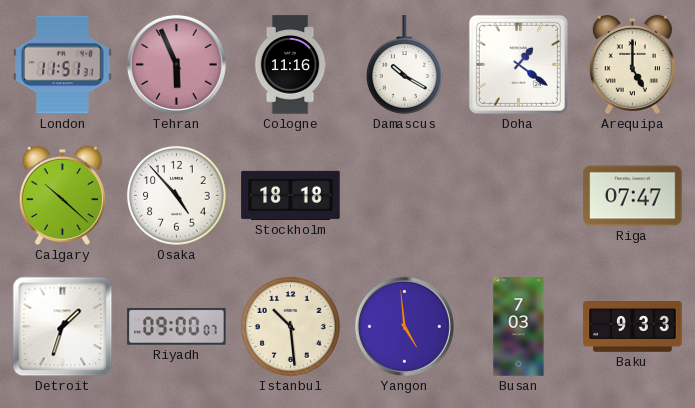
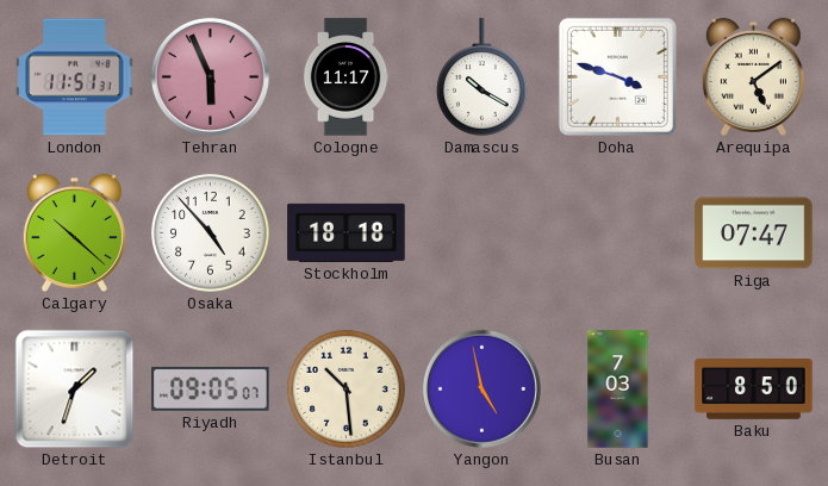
Cologne: 11:16 -> 11:17
Doha: 1:21 -> 3:48
Arequipa: 5:00 -> 5:09
Riyadh: 09:00 -> 09:05
Yangon: 4:59 -> 4:58
Baku: 9:33 -> 8:50
